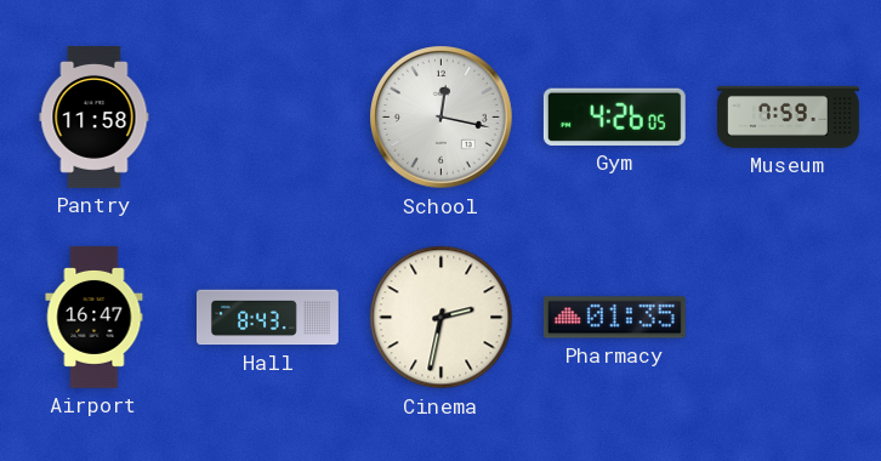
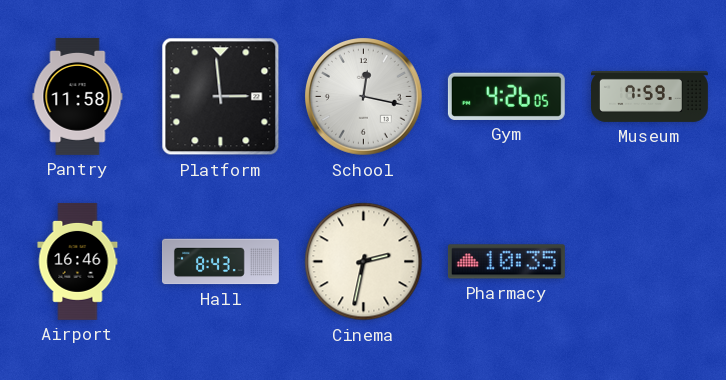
Platform: none -> 2:59
Airport: 16:47 -> 16:46
Pharmacy: 01:35 -> 10:35
